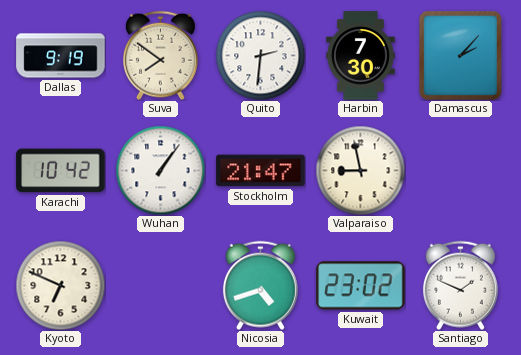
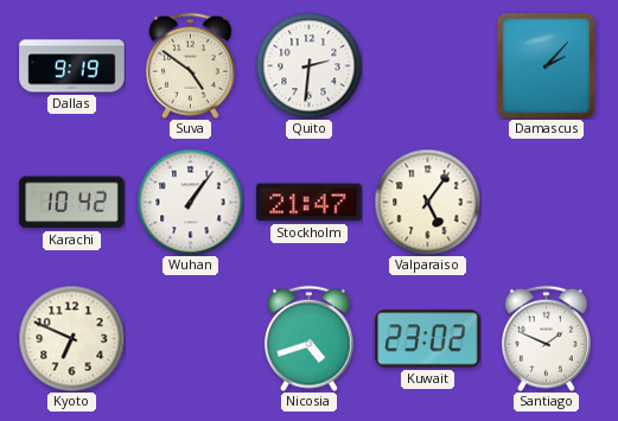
Suva: 7:51 -> 4:51
Harbin: 7:30 -> none
Valparaiso: 8:58 -> 5:06
